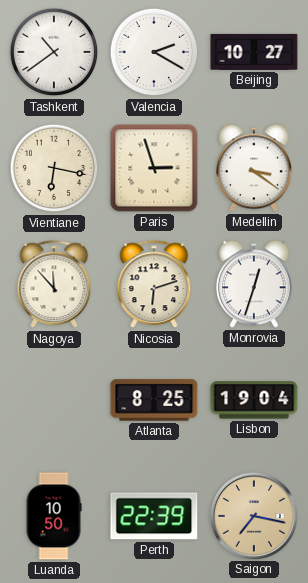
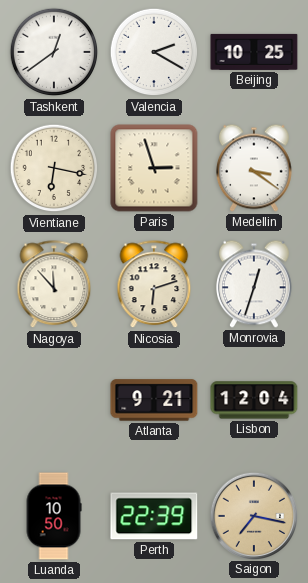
Tashkent: 10:39 -> 12:39
Beijing: 10:27 -> 10:25
Atlanta: 8:25 -> 9:21
Lisbon: 19:04 -> 12:04
